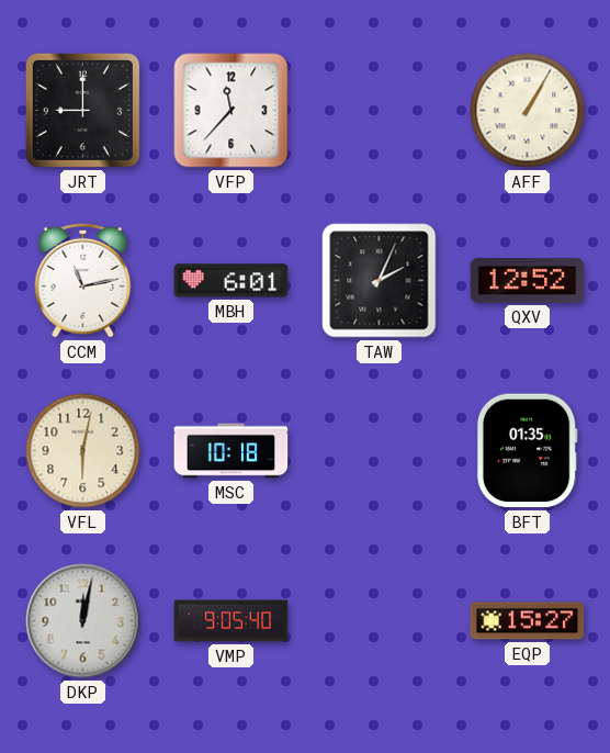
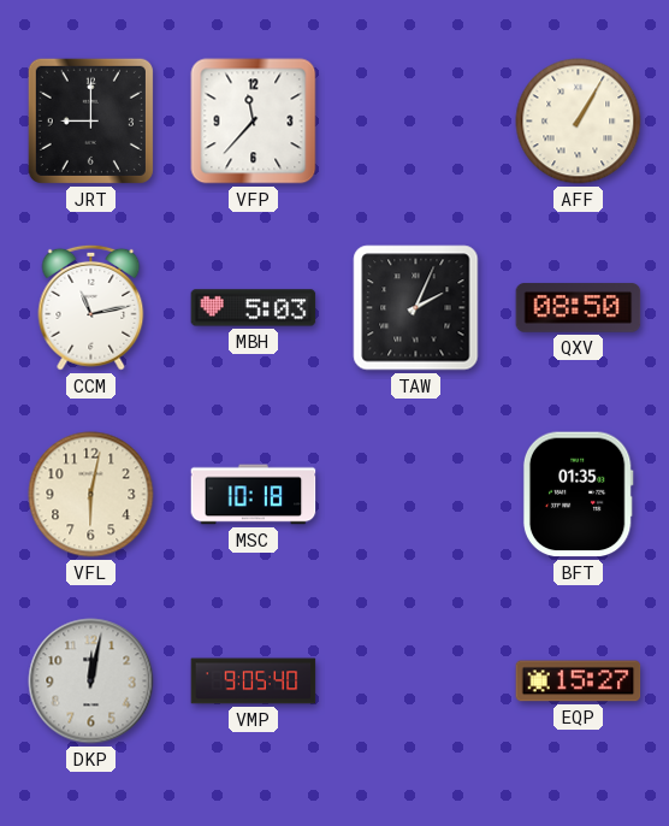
MBH: 6:01 -> 5:03
QXV: 12:52 -> 08:50
